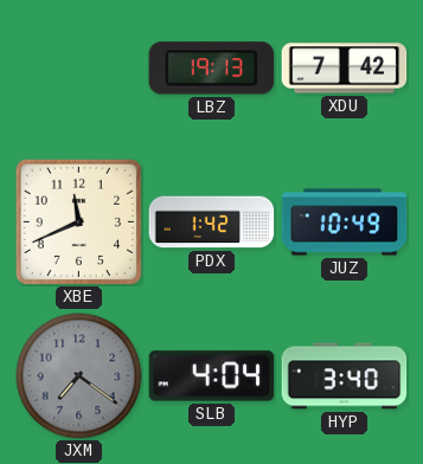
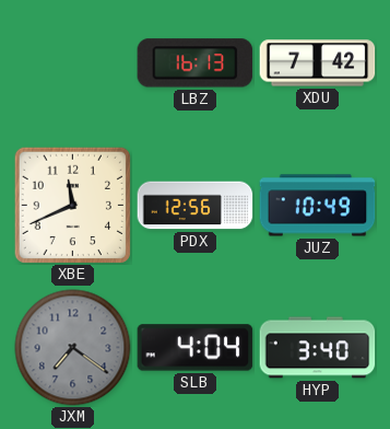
LBZ: 19:13 -> 16:13
PDX: 1:42 -> 12:56
